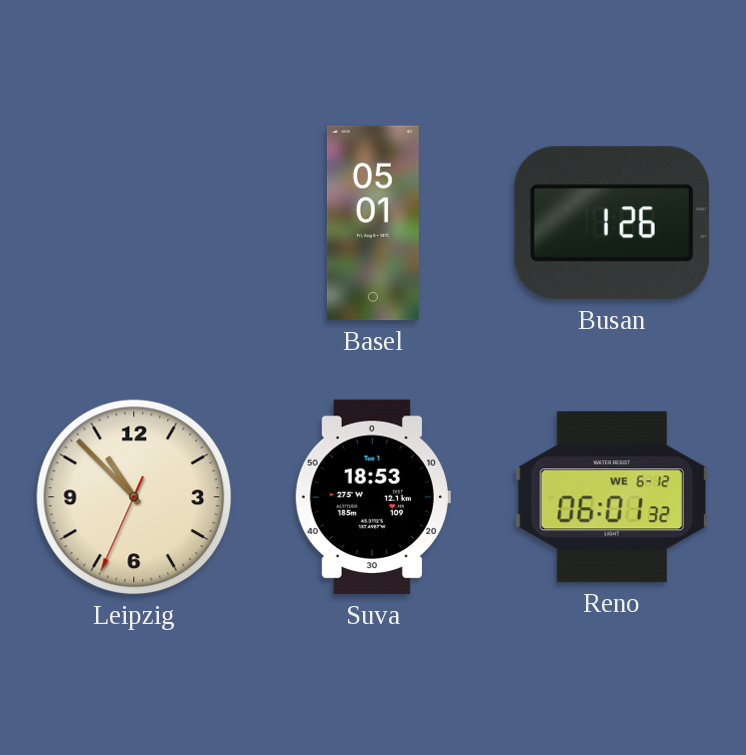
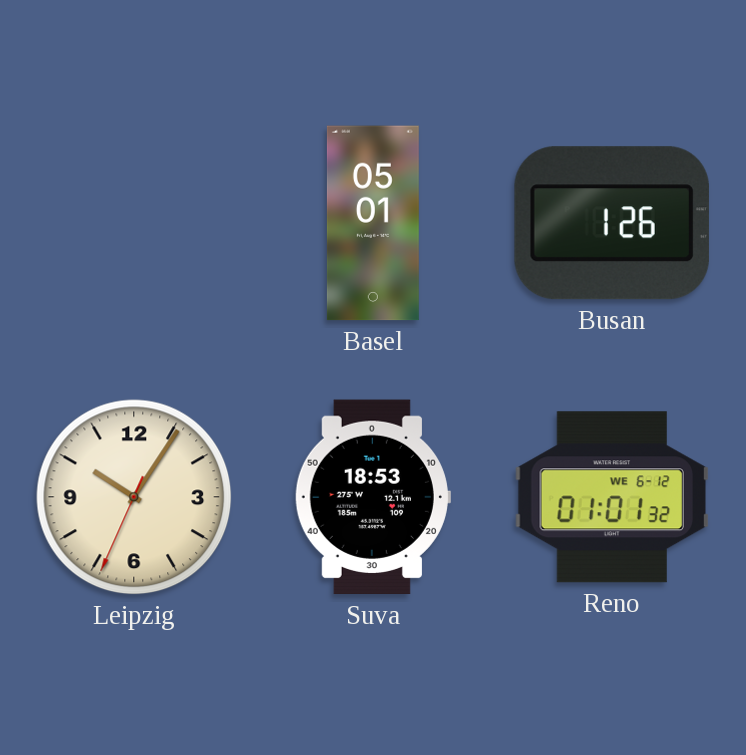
Leipzig: 10:52 -> 10:05
Reno: 06:01 -> 01:01
